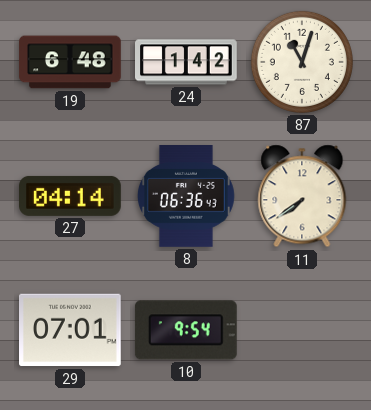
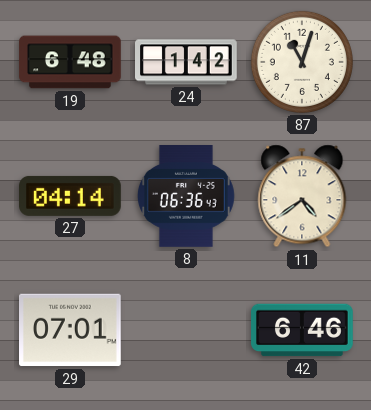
11: 7:39 -> 4:39
10: 9:54 -> none
42: none -> 6:46
